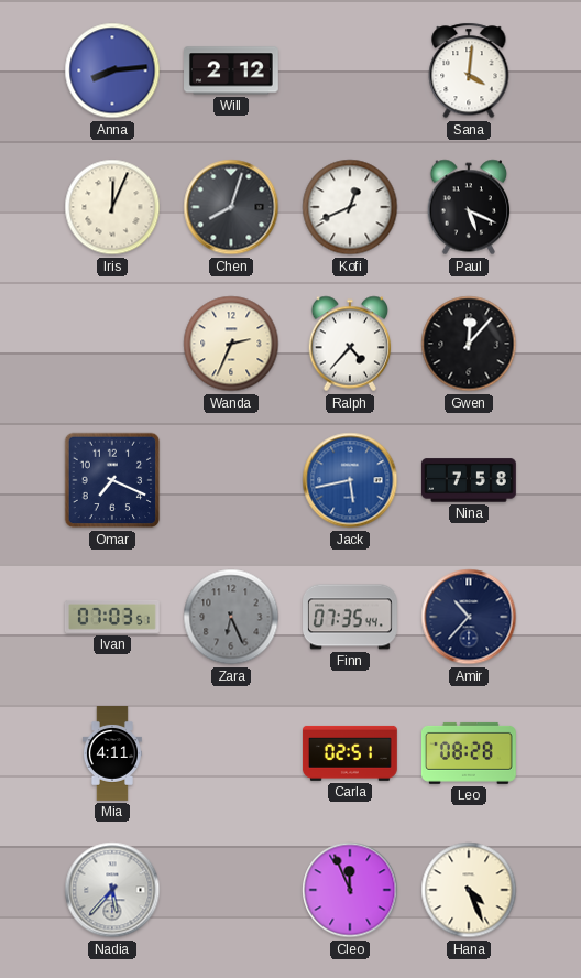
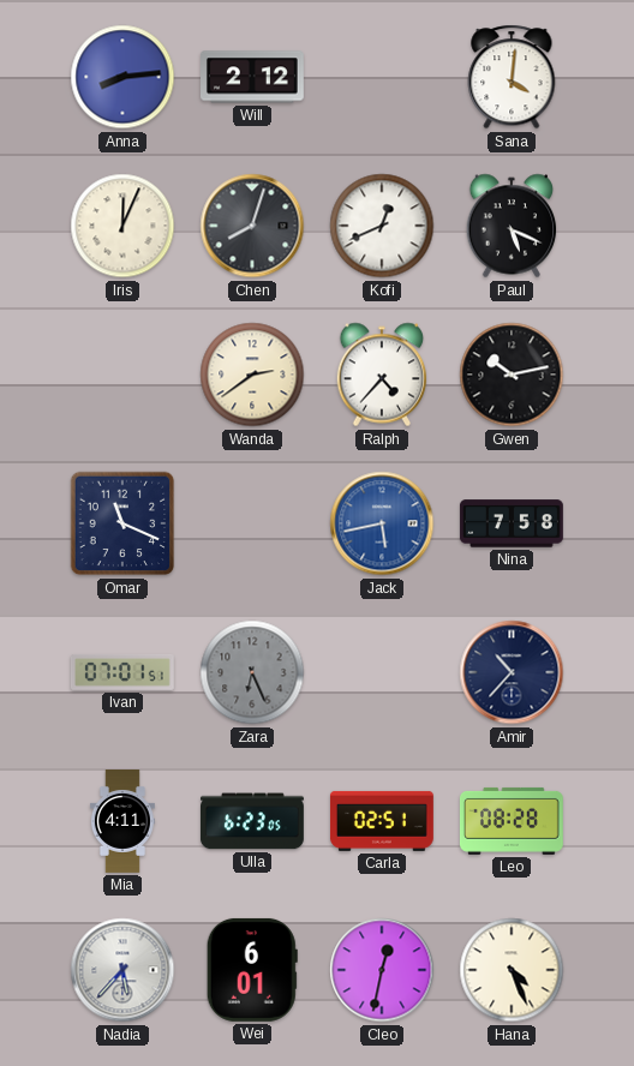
Wanda: 2:34 -> 2:39
Gwen: 12:07 -> 10:13
Omar: 7:19 -> 11:19
Ivan: 07:03 -> 07:01
Finn: 07:35 -> none
Ulla: none -> 6:23
Wei: none -> 6:01
Cleo: 11:56 -> 12:32
